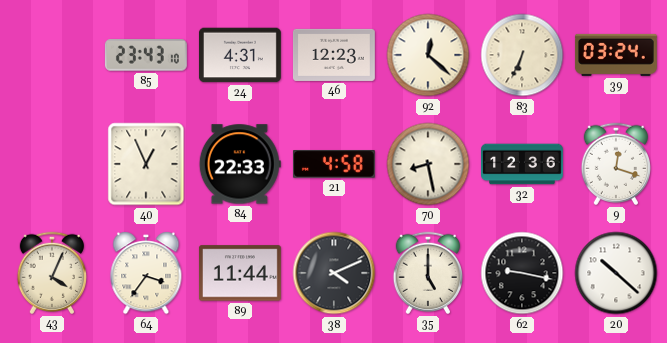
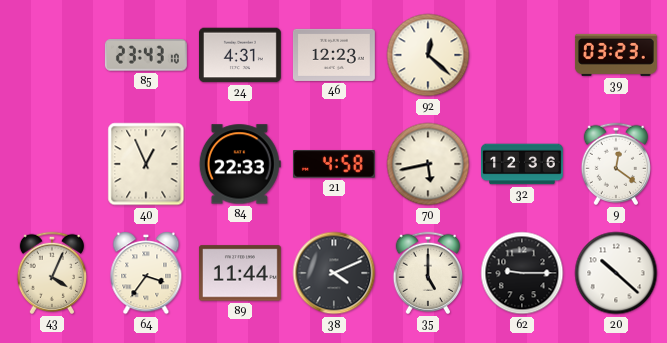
83: 6:34 -> none
39: 03:24 -> 03:23
70: 8:28 -> 5:43
9: 12:18 -> 12:21
62: 9:17 -> 9:15
